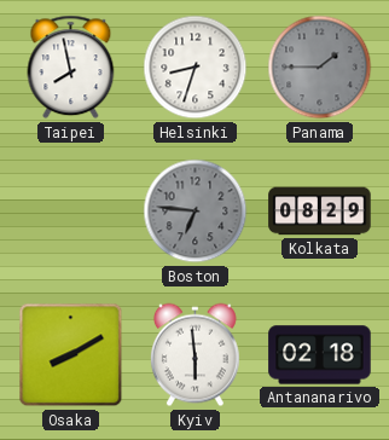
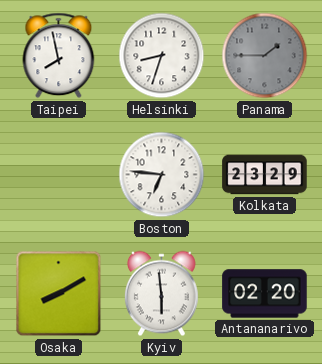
Boston dial: grey -> white
Kolkata: 08:29 -> 23:29
Antananarivo: 02:18 -> 02:20
